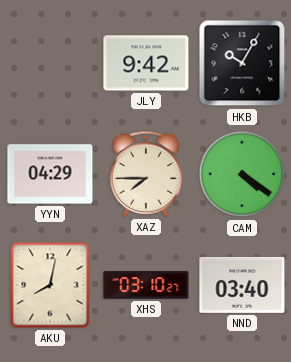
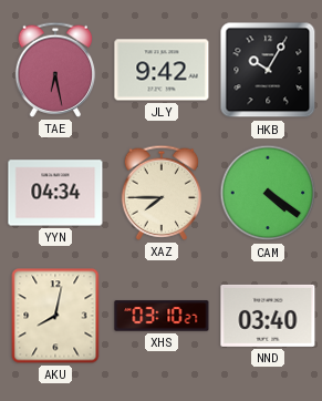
TAE: none -> 6:28
YYN: 04:29 -> 04:34
